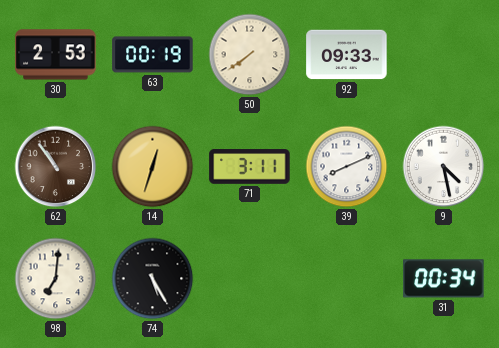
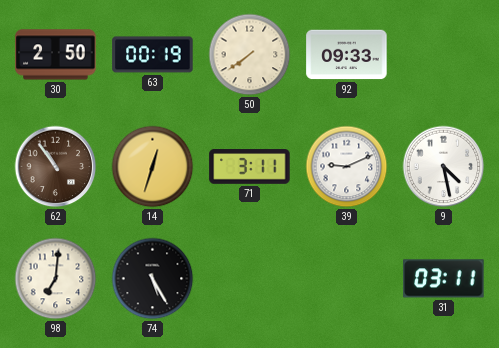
30: 2:53 -> 2:50
39: 8:11 -> 9:11
31: 00:34 -> 03:11
